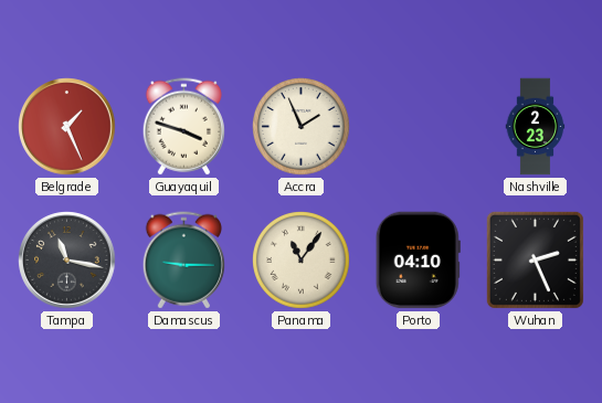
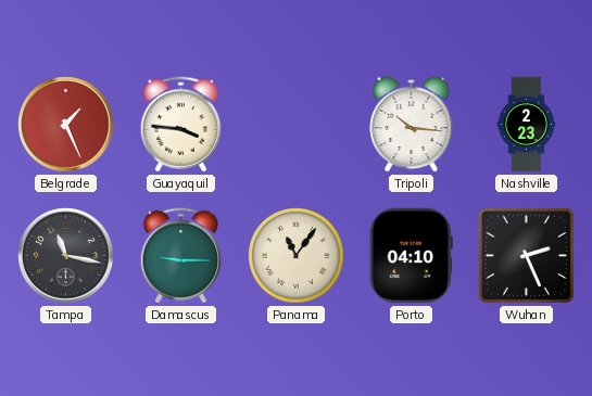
Guayaquil: 3:48 -> 3:46
Accra: 1:56 -> none
Tripoli: none -> 10:16
